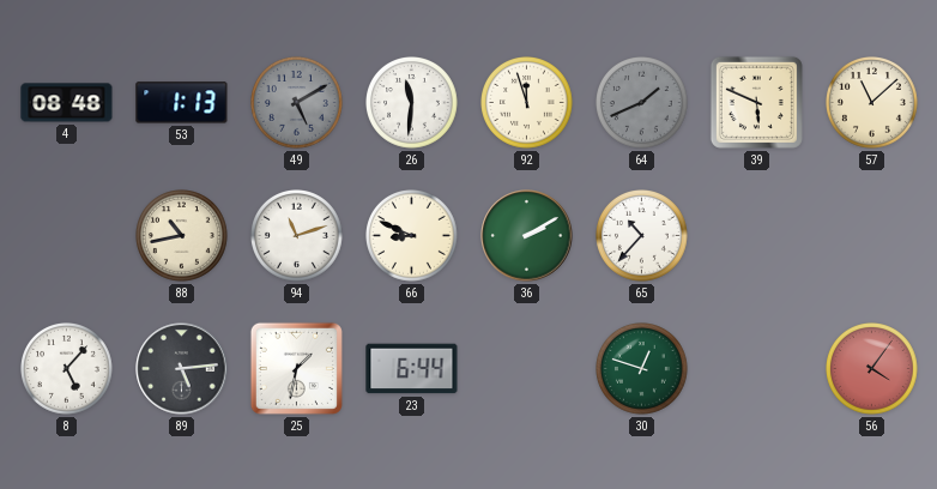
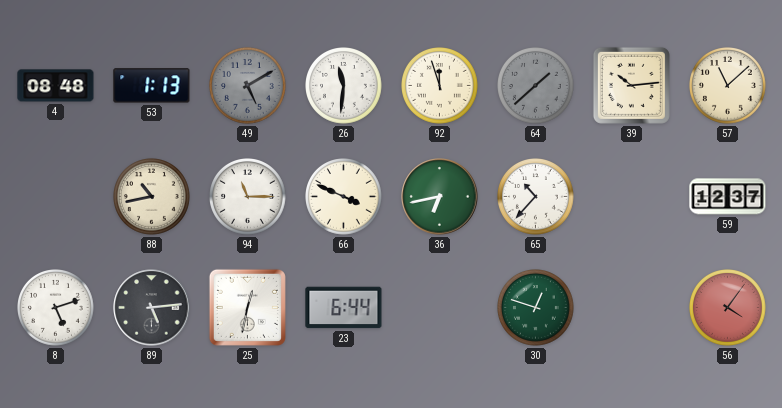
64: 1:41 -> 1:38
39: 5:49 -> 10:14
94: 11:12 -> 11:15
66: 8:49 -> 3:49
36: 2:10 -> 6:43
59: none -> 12:37
8: 5:07 -> 5:12
25: 1:32 -> 12:32
